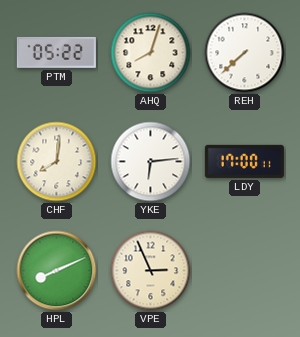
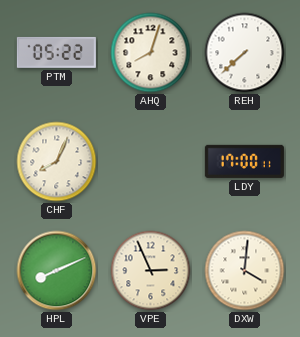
CHF: 8:01 -> 8:04
YKE: 6:14 -> none
DXW: none -> 4:01
